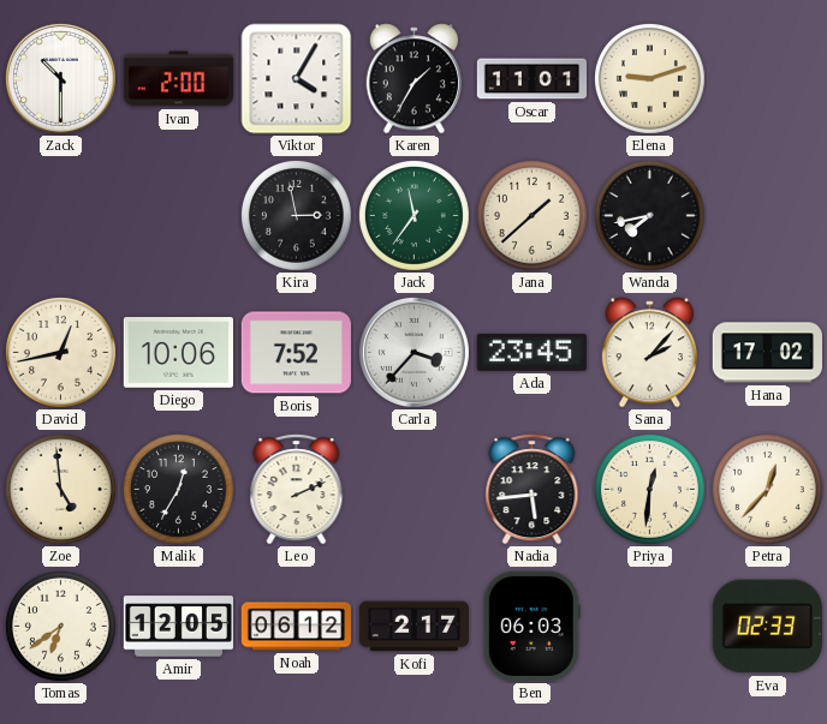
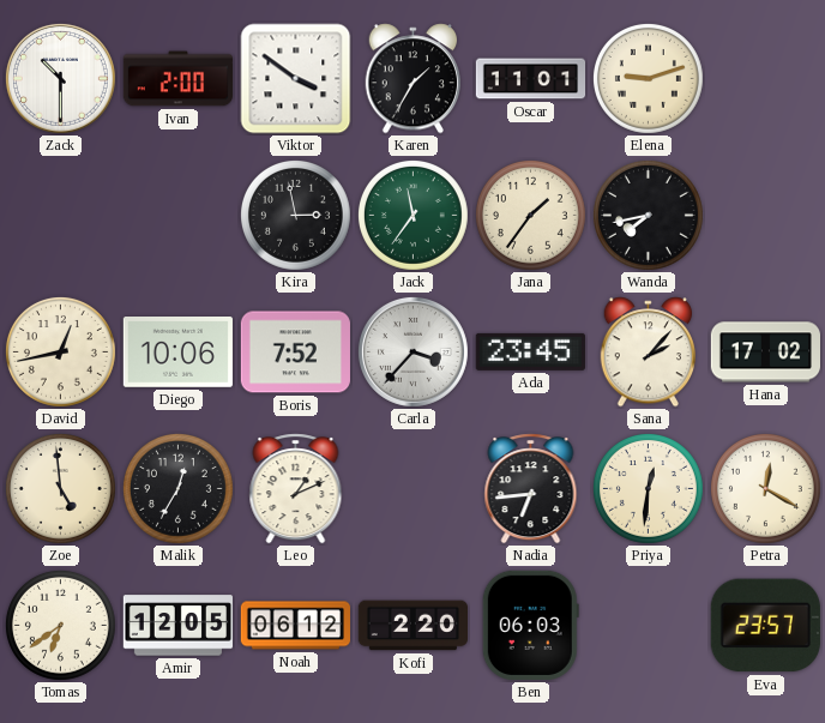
Viktor: 4:05 -> 3:51
Jana: 1:38 -> 1:36
Leo: 2:11 -> 1:11
Nadia: 5:44 -> 6:44
Petra: 12:37 -> 12:20
Kofi: 2:17 -> 2:20
Eva: 02:33 -> 23:57
